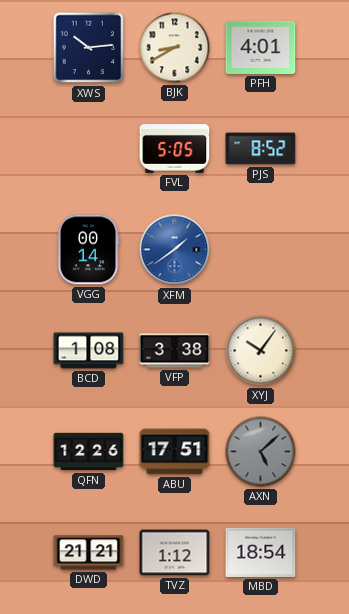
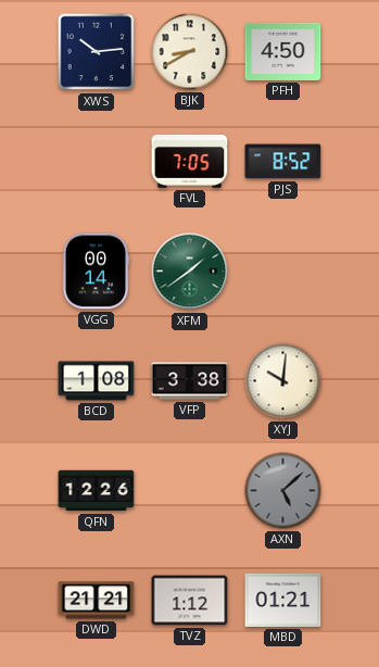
PFH: 4:01 -> 4:50
FVL: 5:05 -> 7:05
XFM dial: blue -> green
XYJ: 10:06 -> 10:01
ABU: 17:51 -> none
MBD: 18:54 -> 01:21
